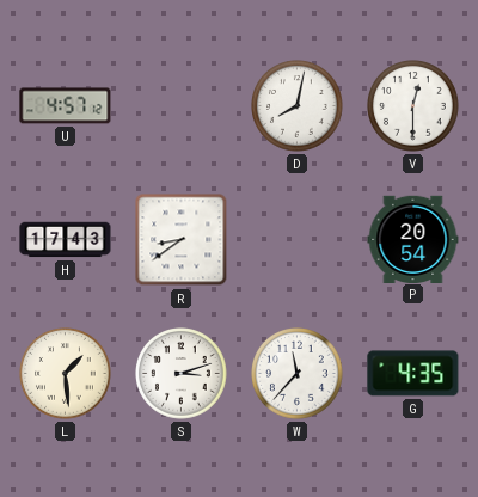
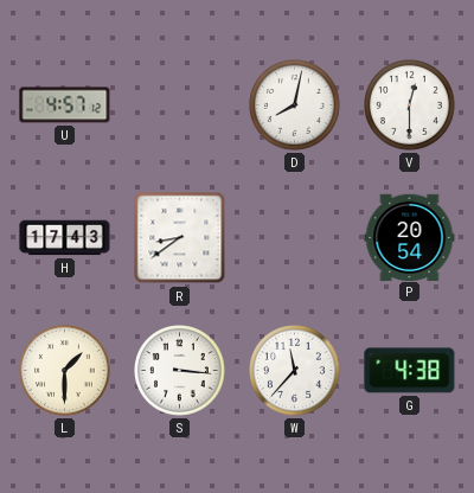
L: 1:29 -> 1:30
S: 3:12 -> 3:16
G: 4:35 -> 4:38
